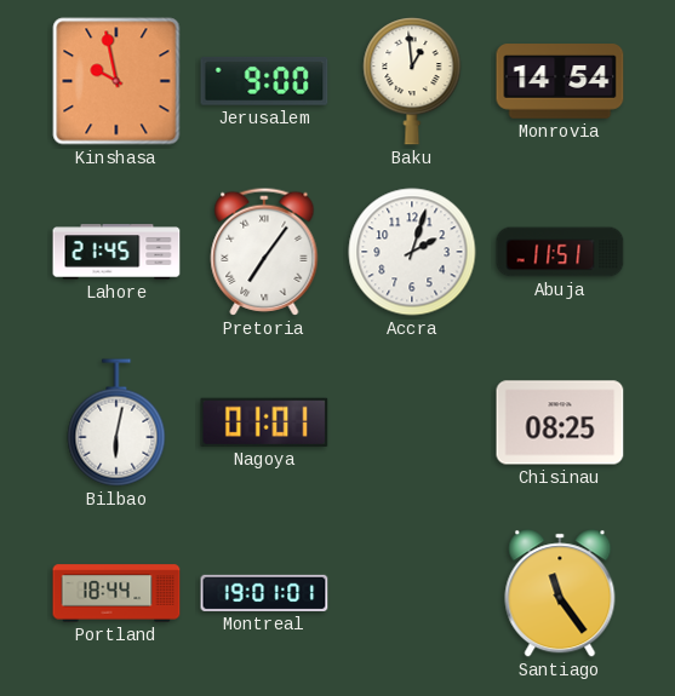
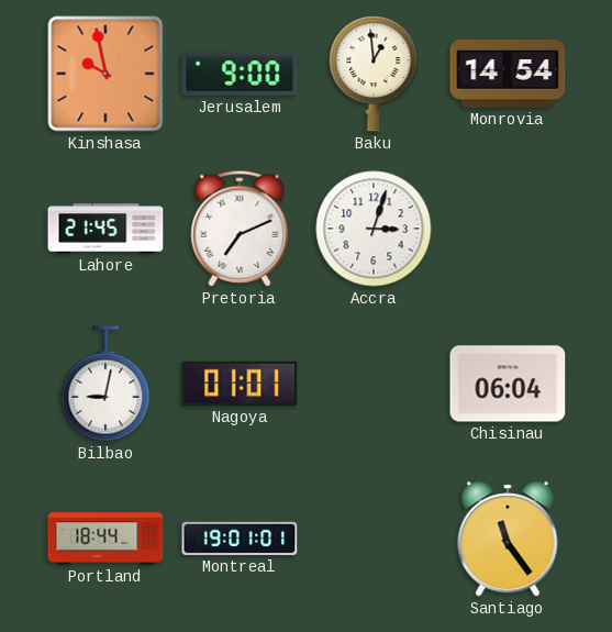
Pretoria: 7:06 -> 7:11
Accra: 2:03 -> 3:03
Abuja: 11:51 -> none
Bilbao: 6:02 -> 9:02
Chisinau: 08:25 -> 06:04
